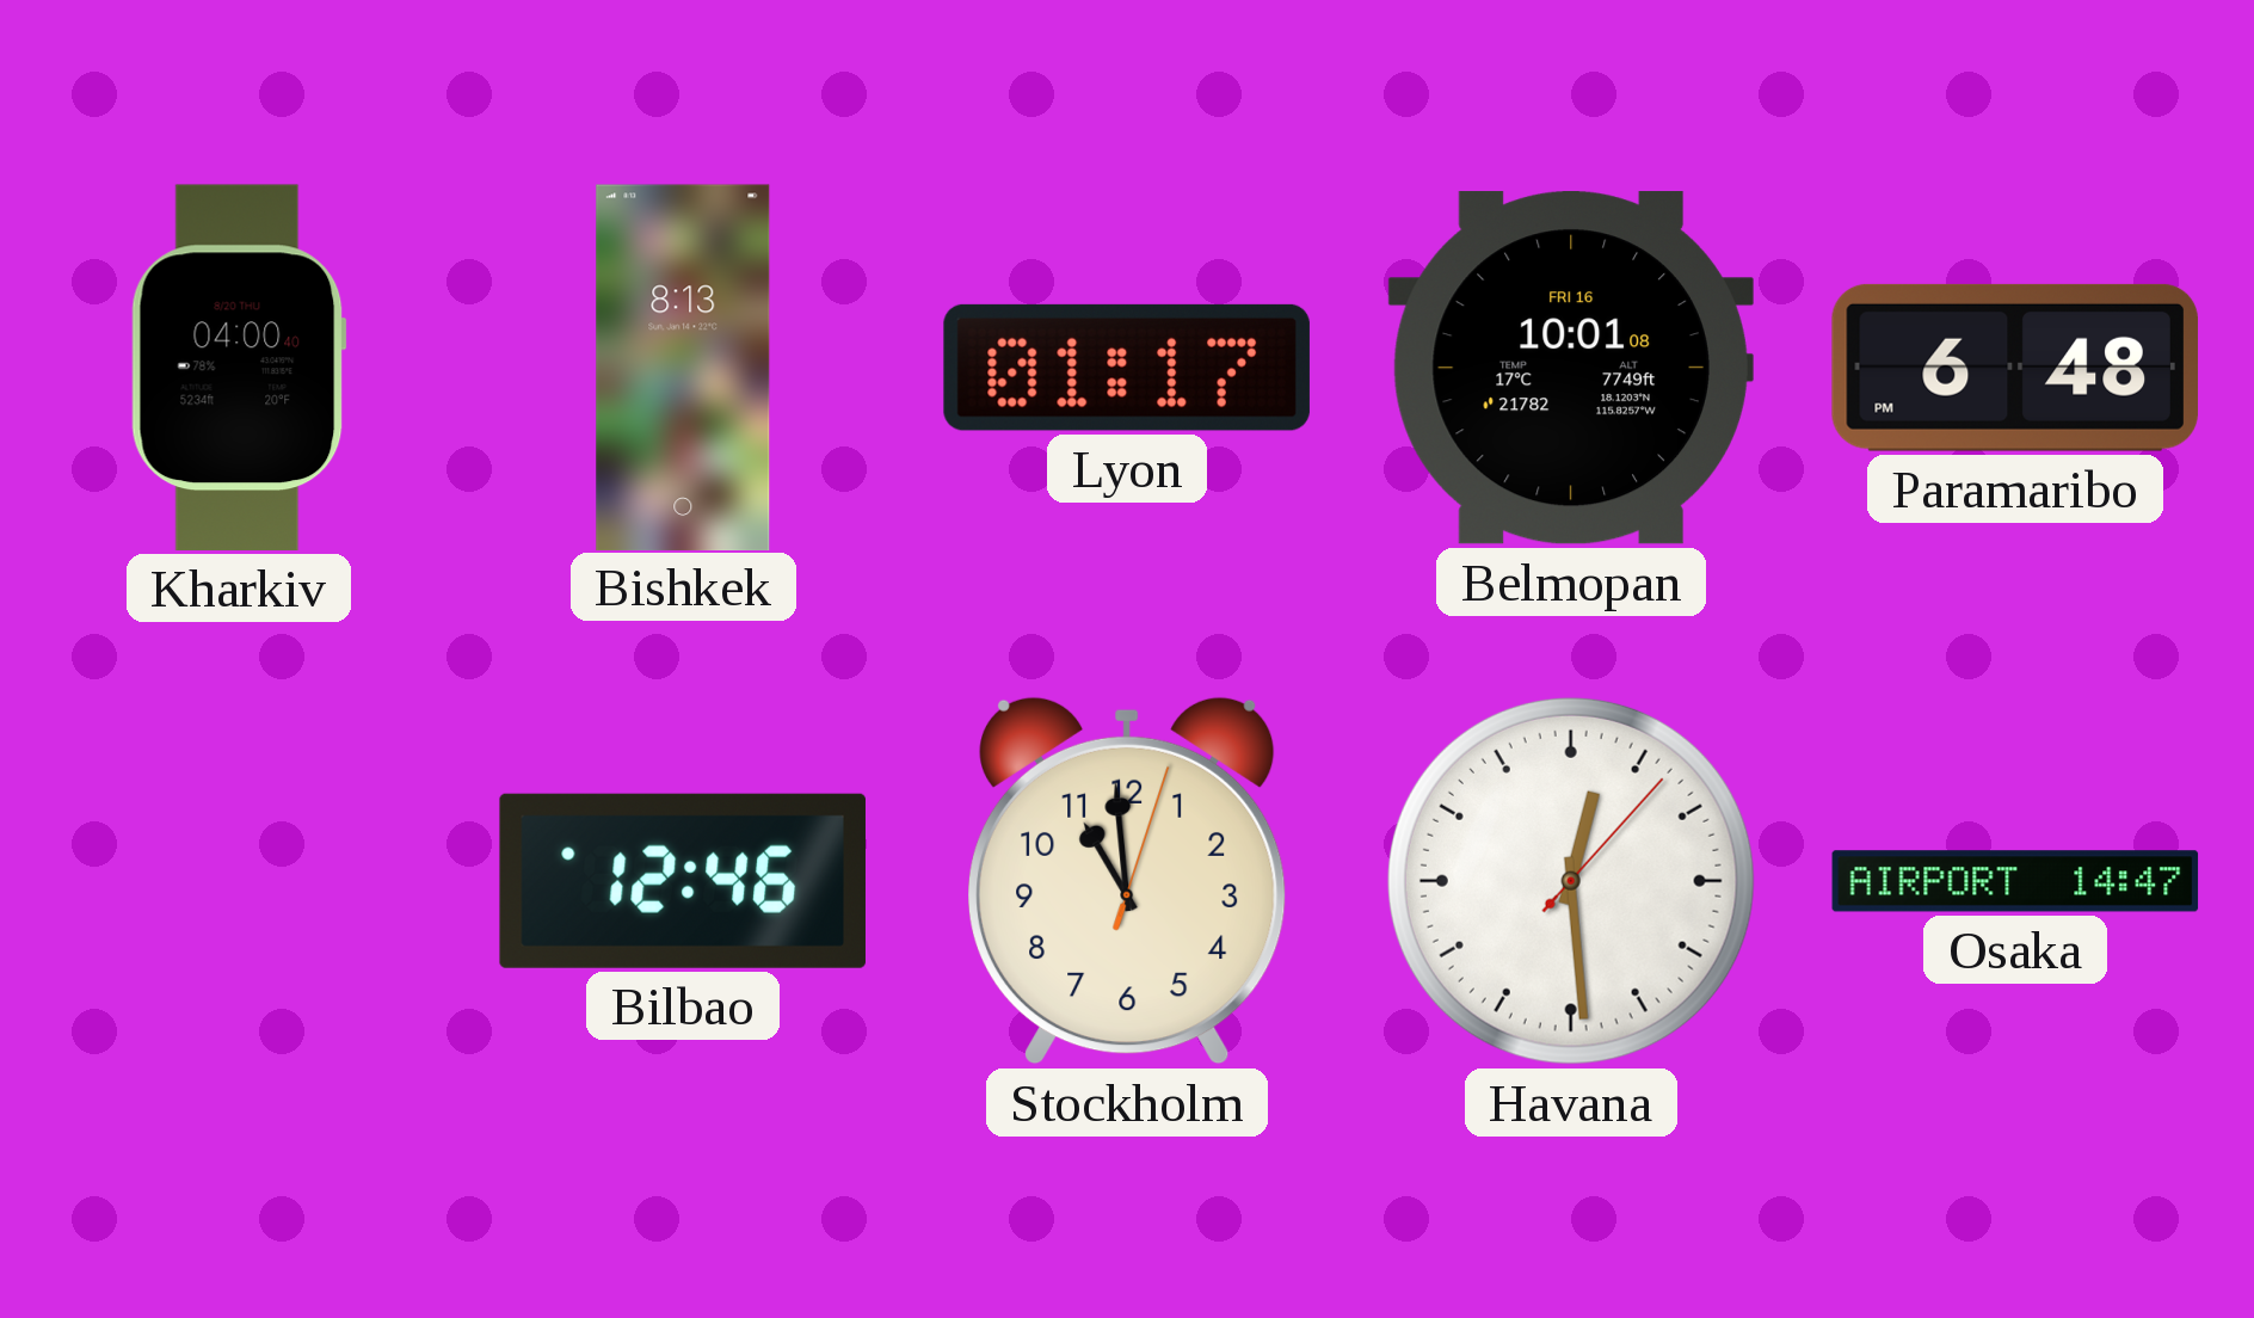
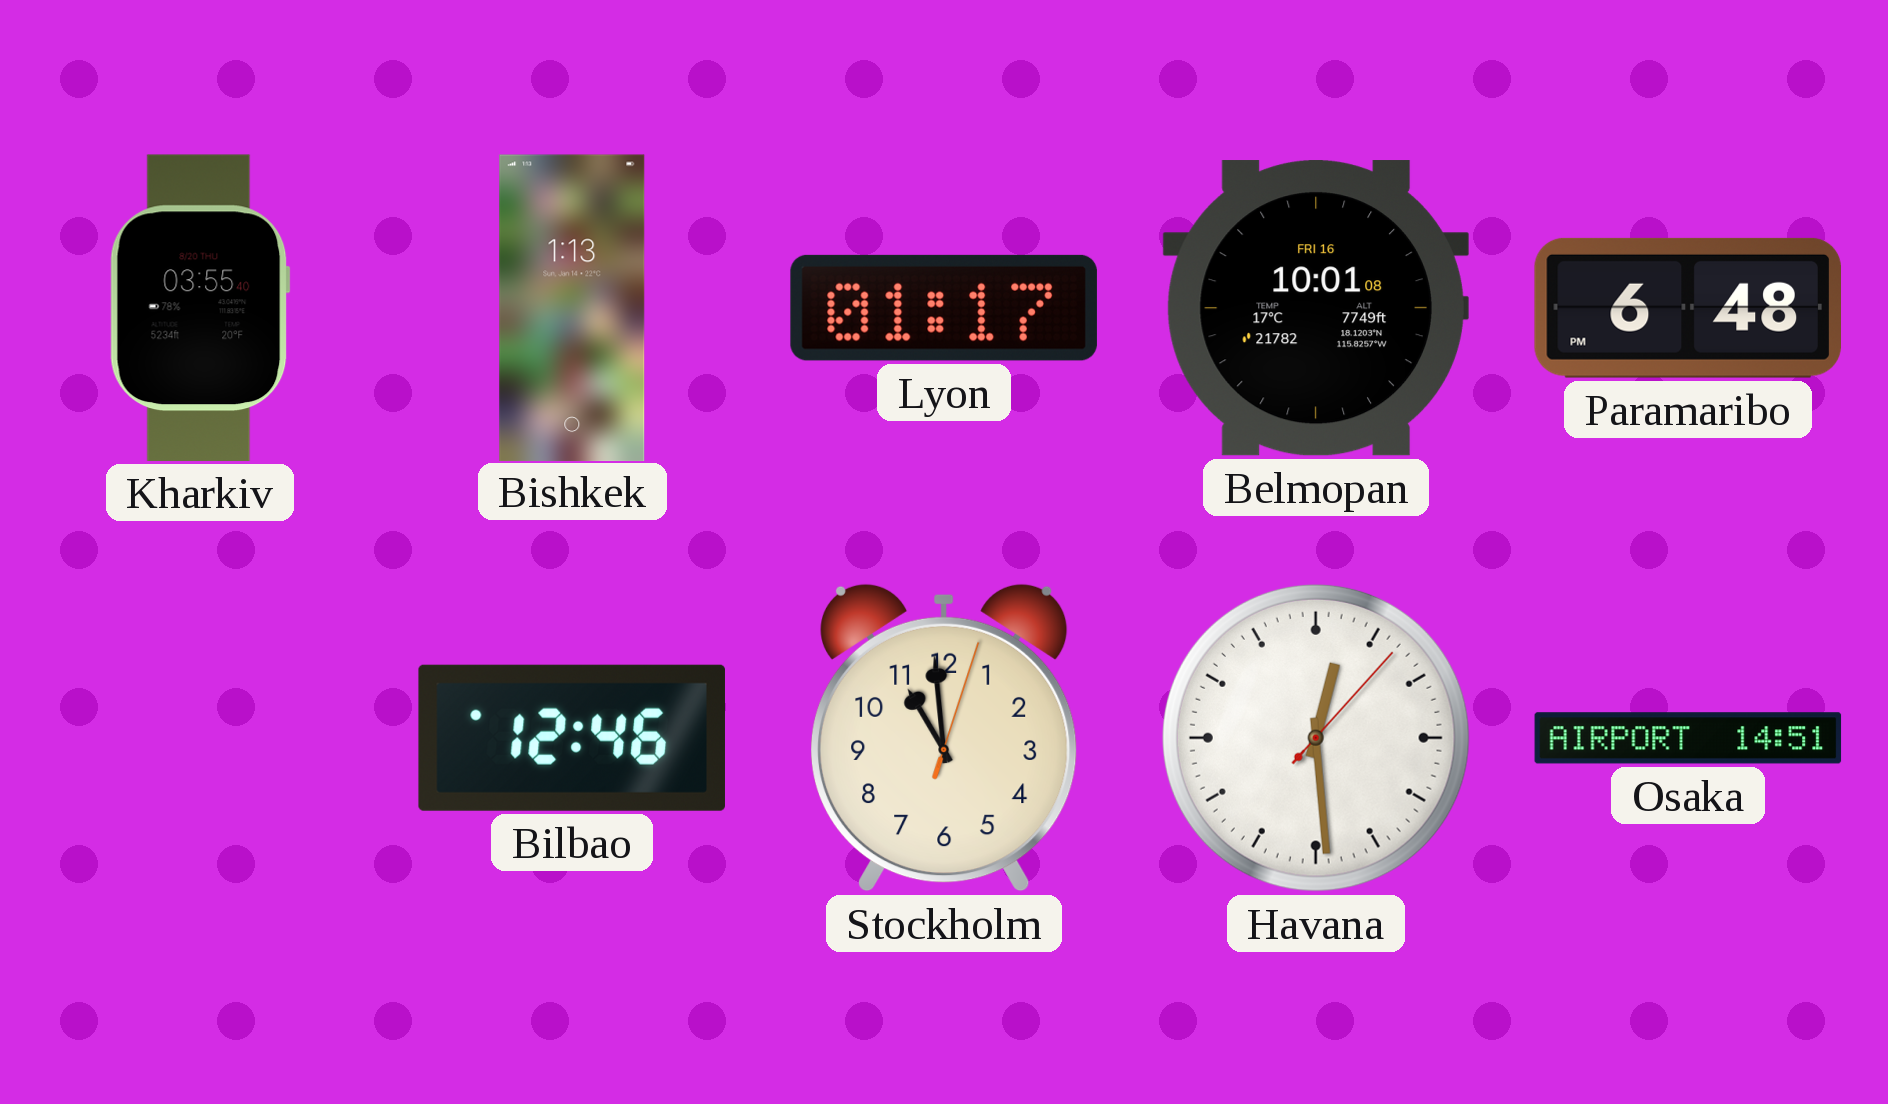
Kharkiv: 04:00 -> 03:55
Bishkek: 8:13 -> 1:13
Osaka: 14:47 -> 14:51
